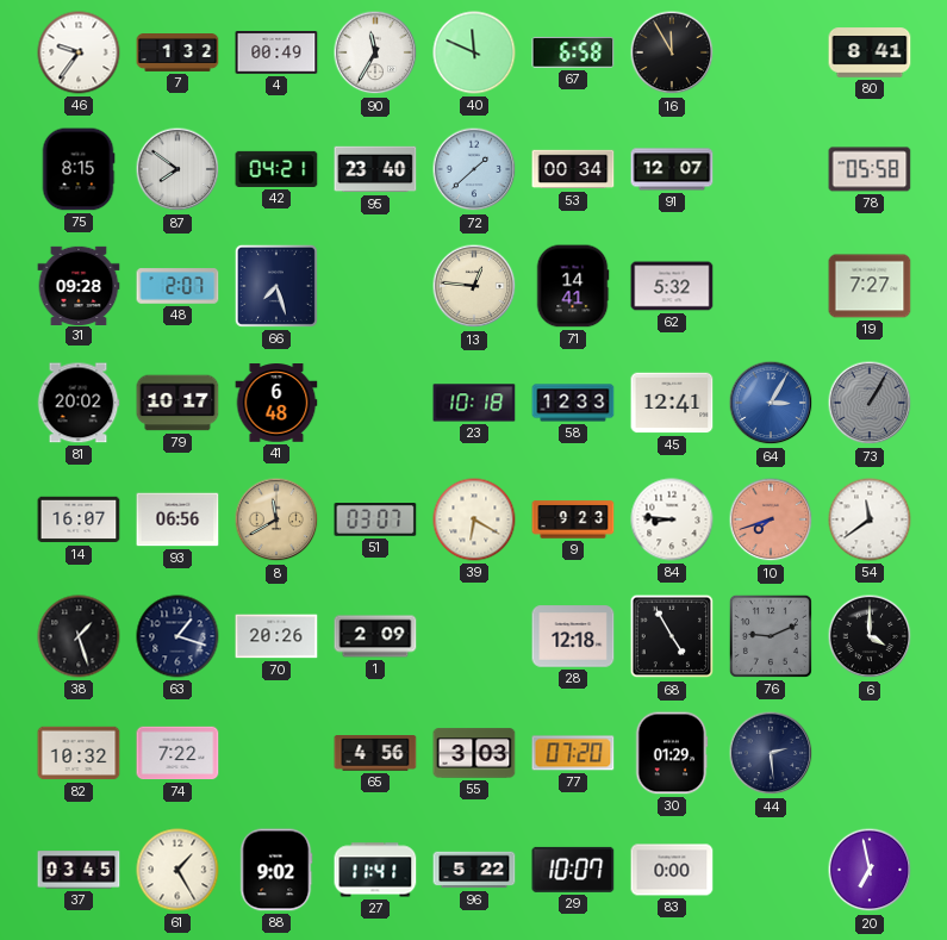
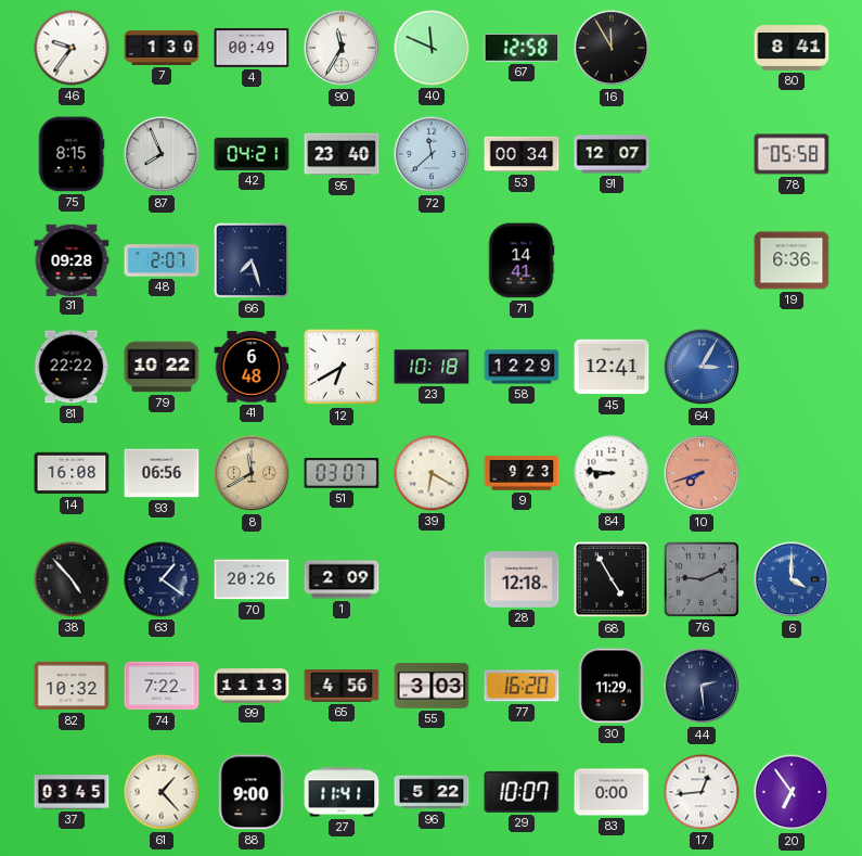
7: 1:32 -> 1:30
67: 6:58 -> 12:58
87: 7:51 -> 7:56
72: 1:38 -> 11:38
13: 12:46 -> none
62: 5:32 -> none
19: 7:27 -> 6:36
81: 20:02 -> 22:22
79: 10:17 -> 10:22
12: none -> 6:40
58: 12:33 -> 12:29
73: 1:05 -> none
14: 16:07 -> 16:08
54: 11:39 -> none
38: 1:27 -> 4:53
63: 1:18 -> 1:21
6 dial: black -> blue
99: none -> 11:13
77: 07:20 -> 16:20
30: 01:29 -> 11:29
61: 1:25 -> 1:23
88: 9:02 -> 9:00
17: none -> 12:44
20: 6:58 -> 6:54
